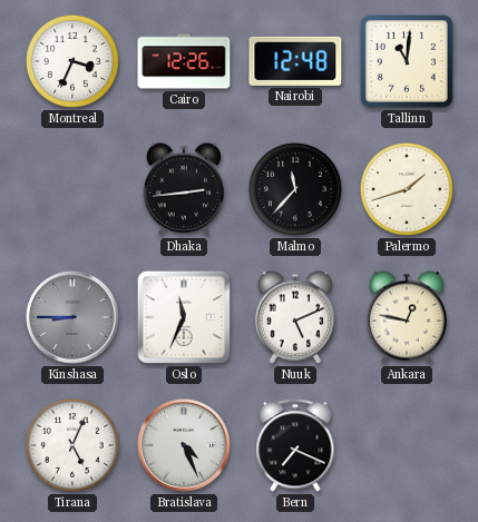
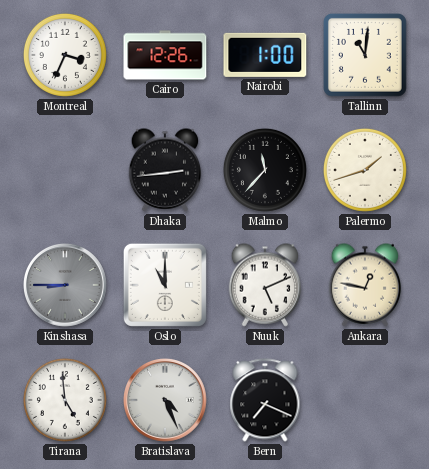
Nairobi: 12:48 -> 1:00
Oslo: 11:34 -> 11:00
Tirana: 5:04 -> 4:59
